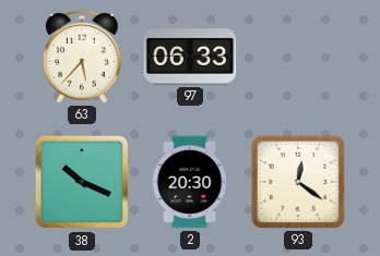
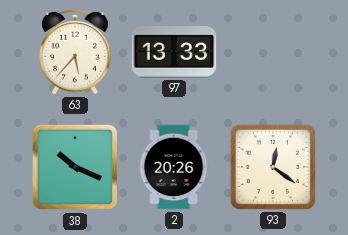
97: 06:33 -> 13:33
2: 20:30 -> 20:26
